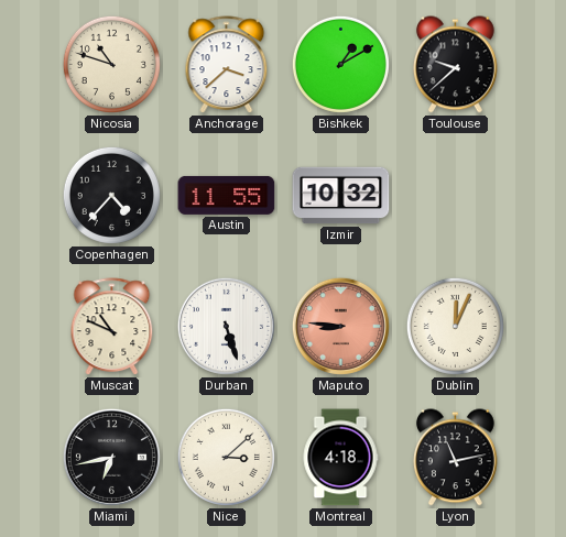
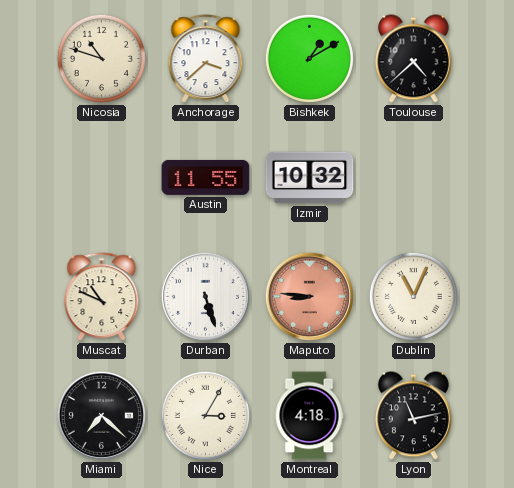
Toulouse: 9:38 -> 4:38
Copenhagen: 4:37 -> none
Dublin: 12:04 -> 11:04
Miami: 6:43 -> 7:22
Nice: 3:08 -> 3:05
